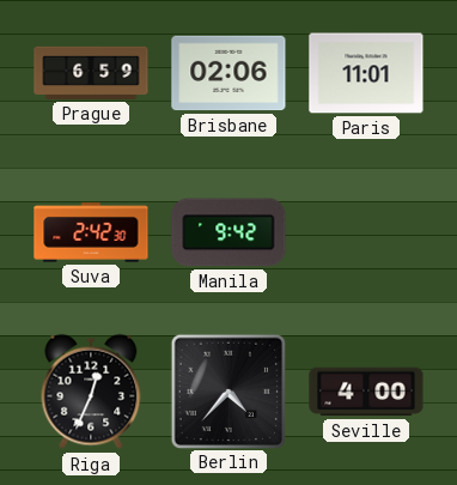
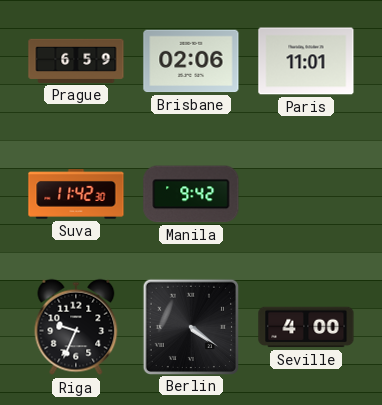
Suva: 2:42 -> 11:42
Riga: 12:34 -> 9:34
Berlin: 4:37 -> 4:21
